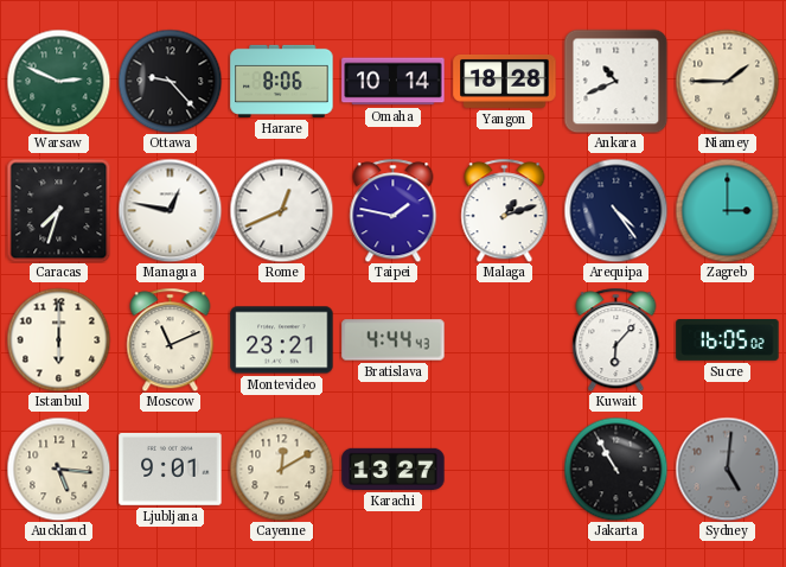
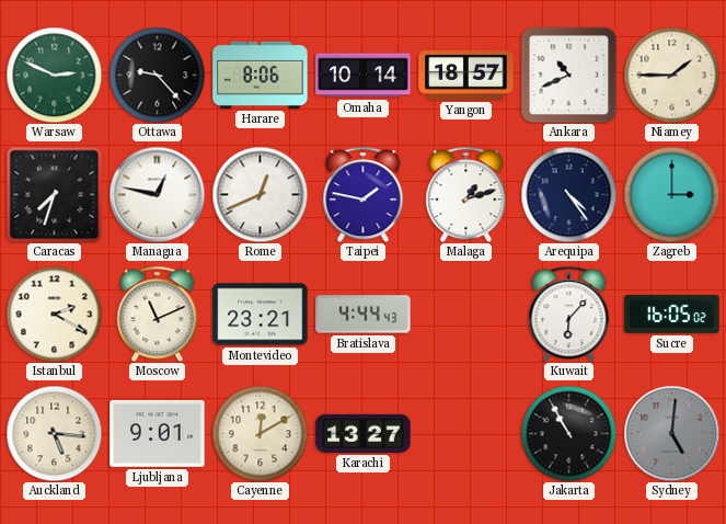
Yangon: 18:28 -> 18:57
Istanbul: 6:00 -> 2:20
